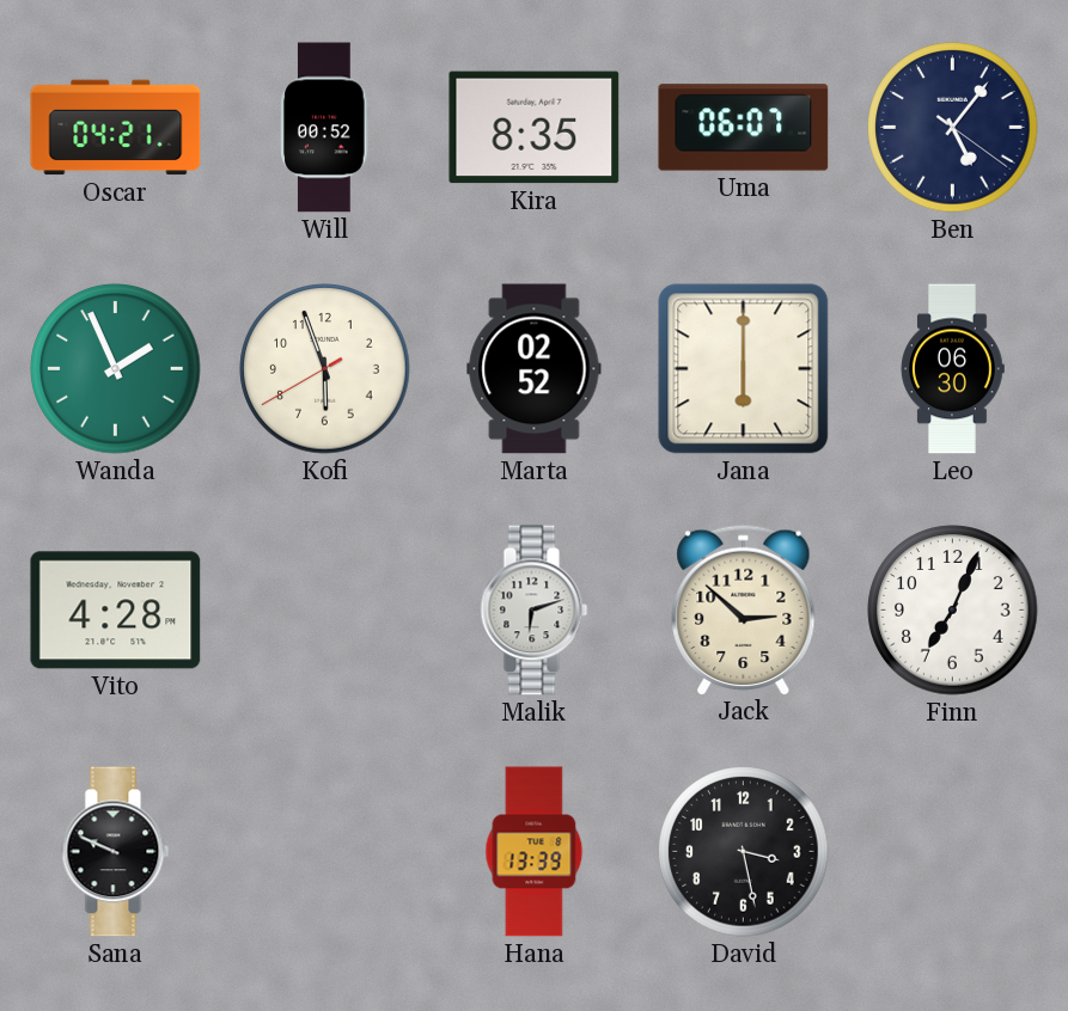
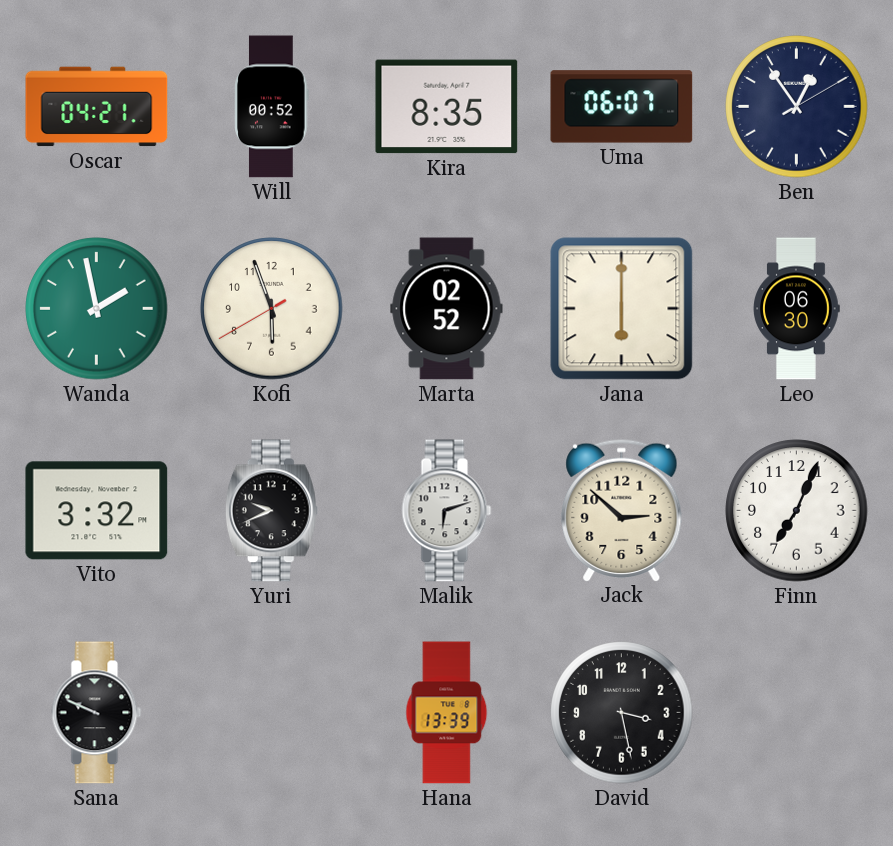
Ben: 5:06 -> 12:54
Wanda: 1:56 -> 1:58
Vito: 4:28 -> 3:32
Yuri: none -> 9:41
